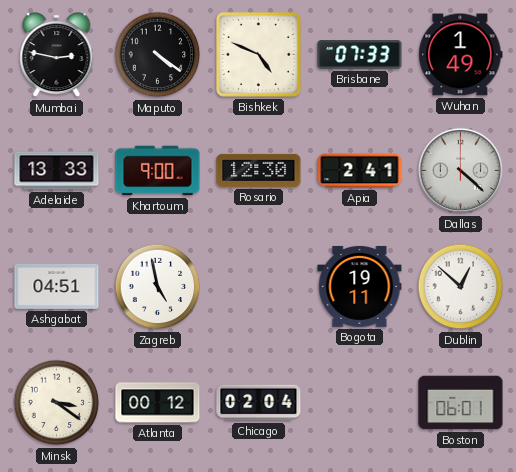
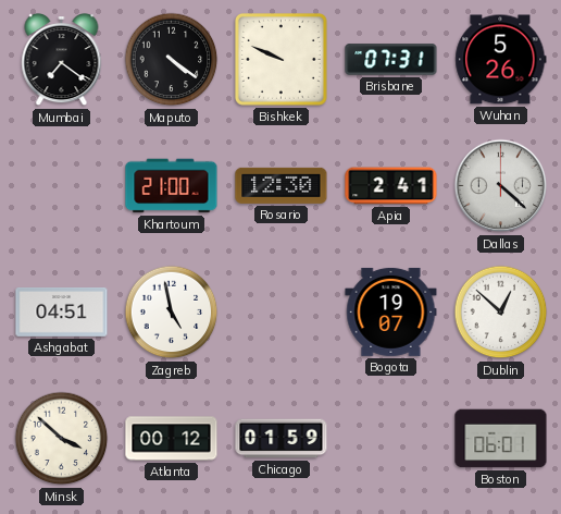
Mumbai: 2:47 -> 7:21
Bishkek: 4:49 -> 9:49
Brisbane: 07:33 -> 07:31
Wuhan: 1:49 -> 5:26
Adelaide: 13:33 -> none
Khartoum: 9:00 -> 21:00
Bogota: 19:11 -> 19:07
Minsk: 3:21 -> 3:52
Chicago: 02:04 -> 01:59
